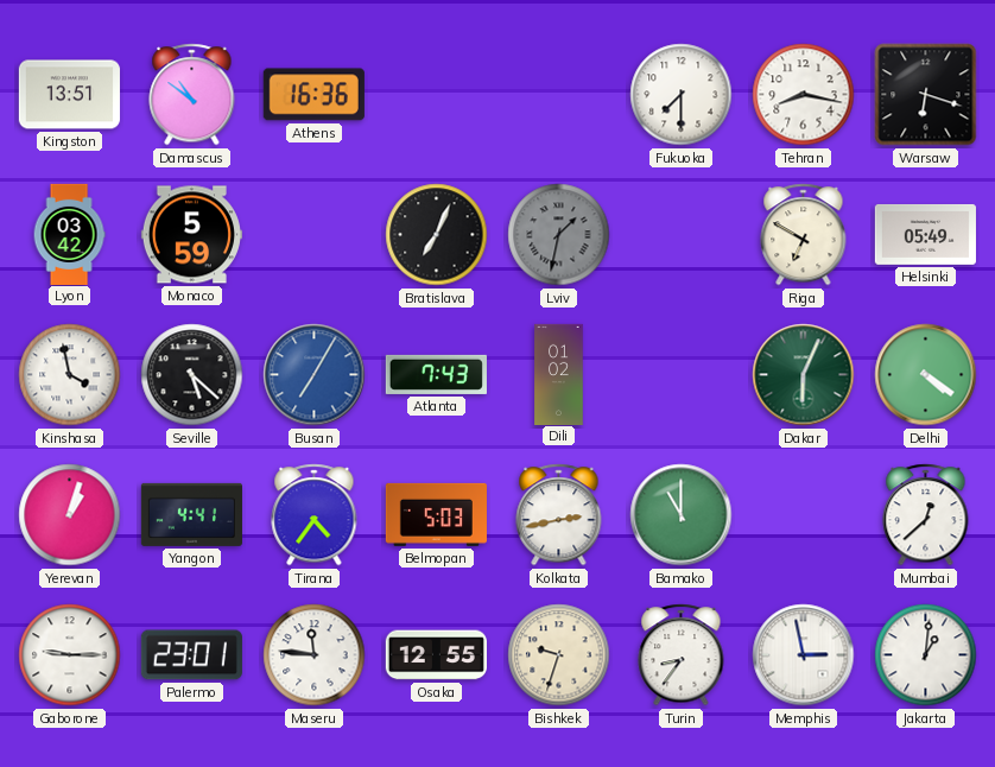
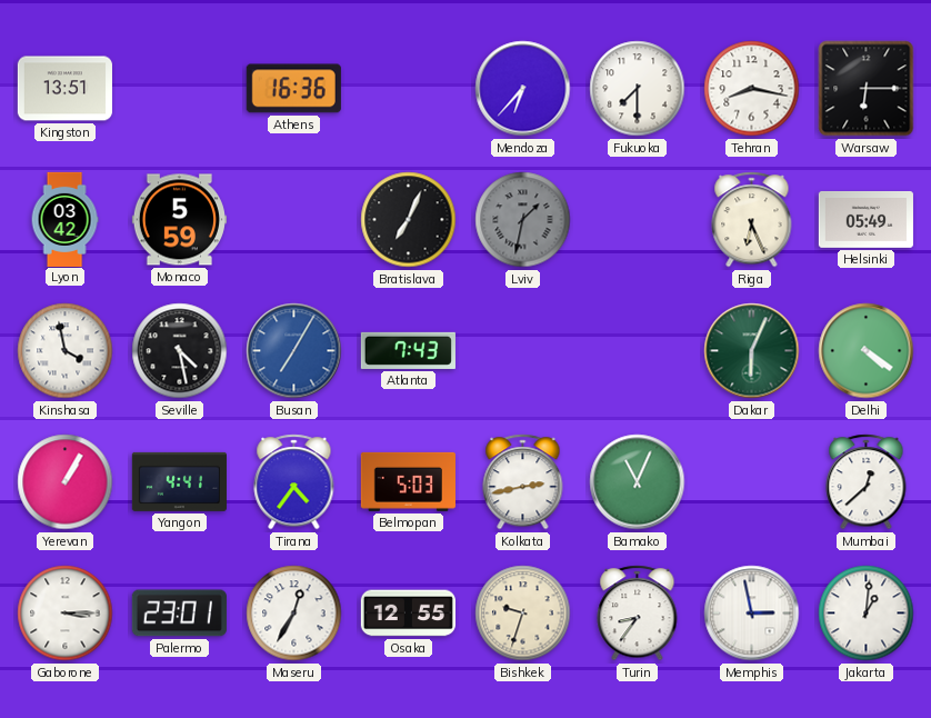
Damascus: 10:51 -> none
Mendoza: none -> 6:37
Warsaw: 6:18 -> 6:15
Riga: 6:50 -> 6:26
Seville: 5:22 -> 4:28
Dili: 01:02 -> none
Yerevan: 1:03 -> 1:05
Bamako: 11:00 -> 11:04
Gaborone: 9:15 -> 3:15
Maseru: 11:46 -> 12:35
